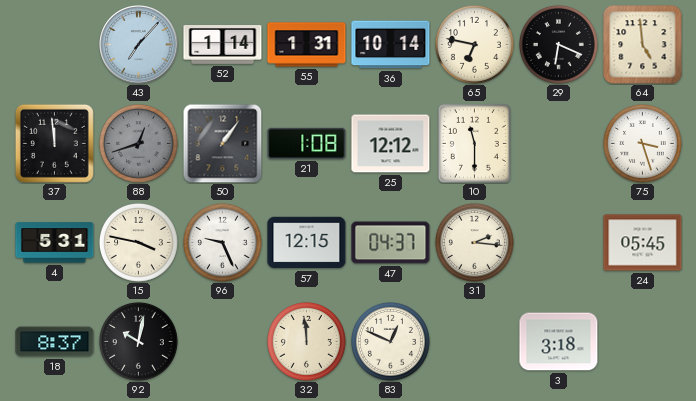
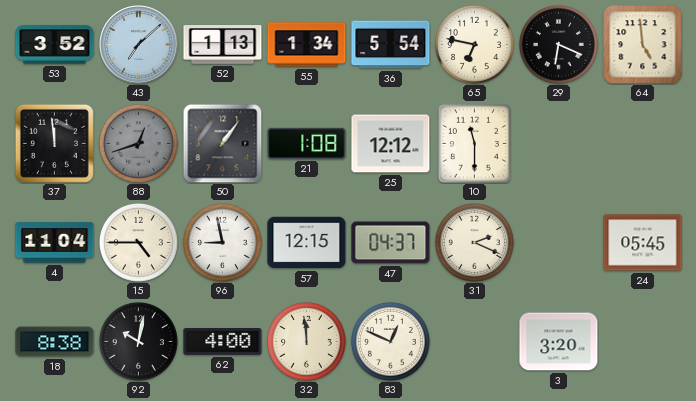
53: none -> 3:52
43: 7:07 -> 7:08
52: 1:14 -> 1:13
55: 1:31 -> 1:34
36: 10:14 -> 5:54
75: 3:27 -> none
4: 5:31 -> 11:04
15: 3:47 -> 4:45
96: 9:26 -> 8:58
31: 2:16 -> 2:19
18: 8:37 -> 8:38
62: none -> 4:00
3: 3:18 -> 3:20
